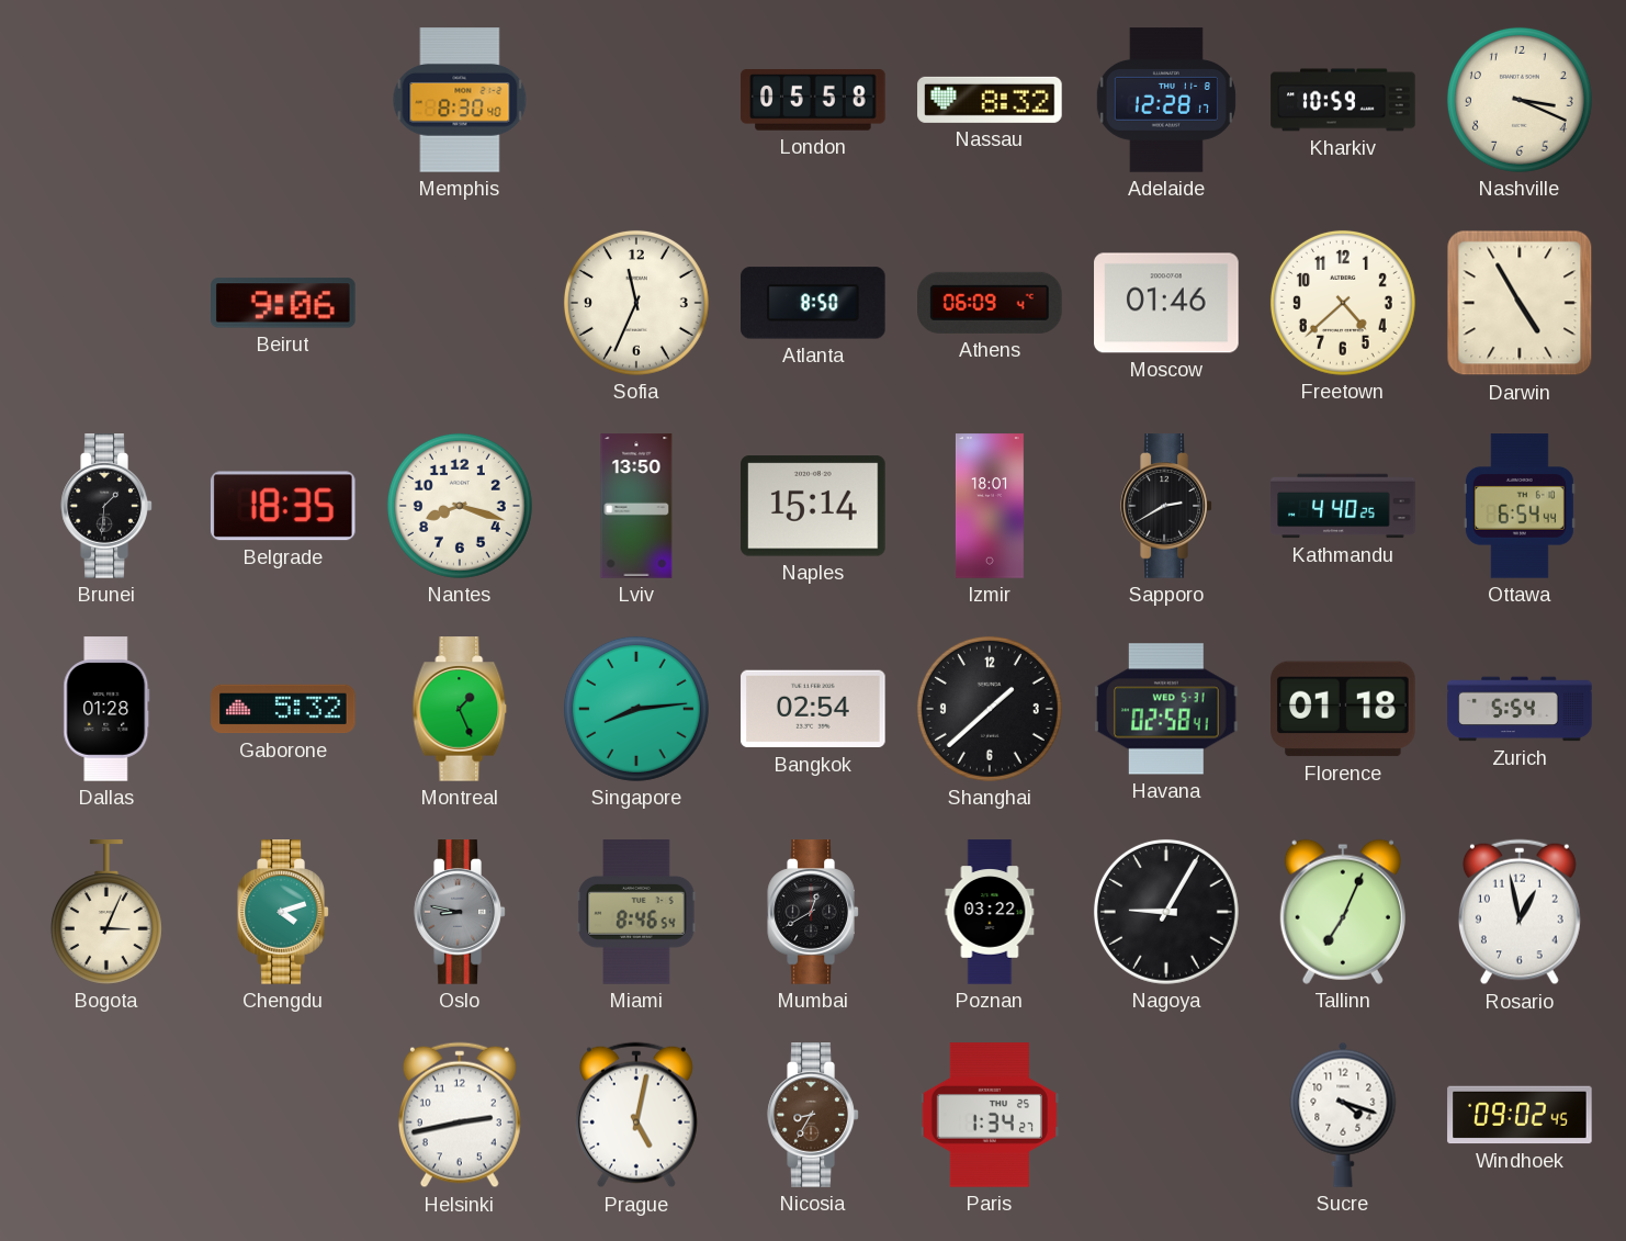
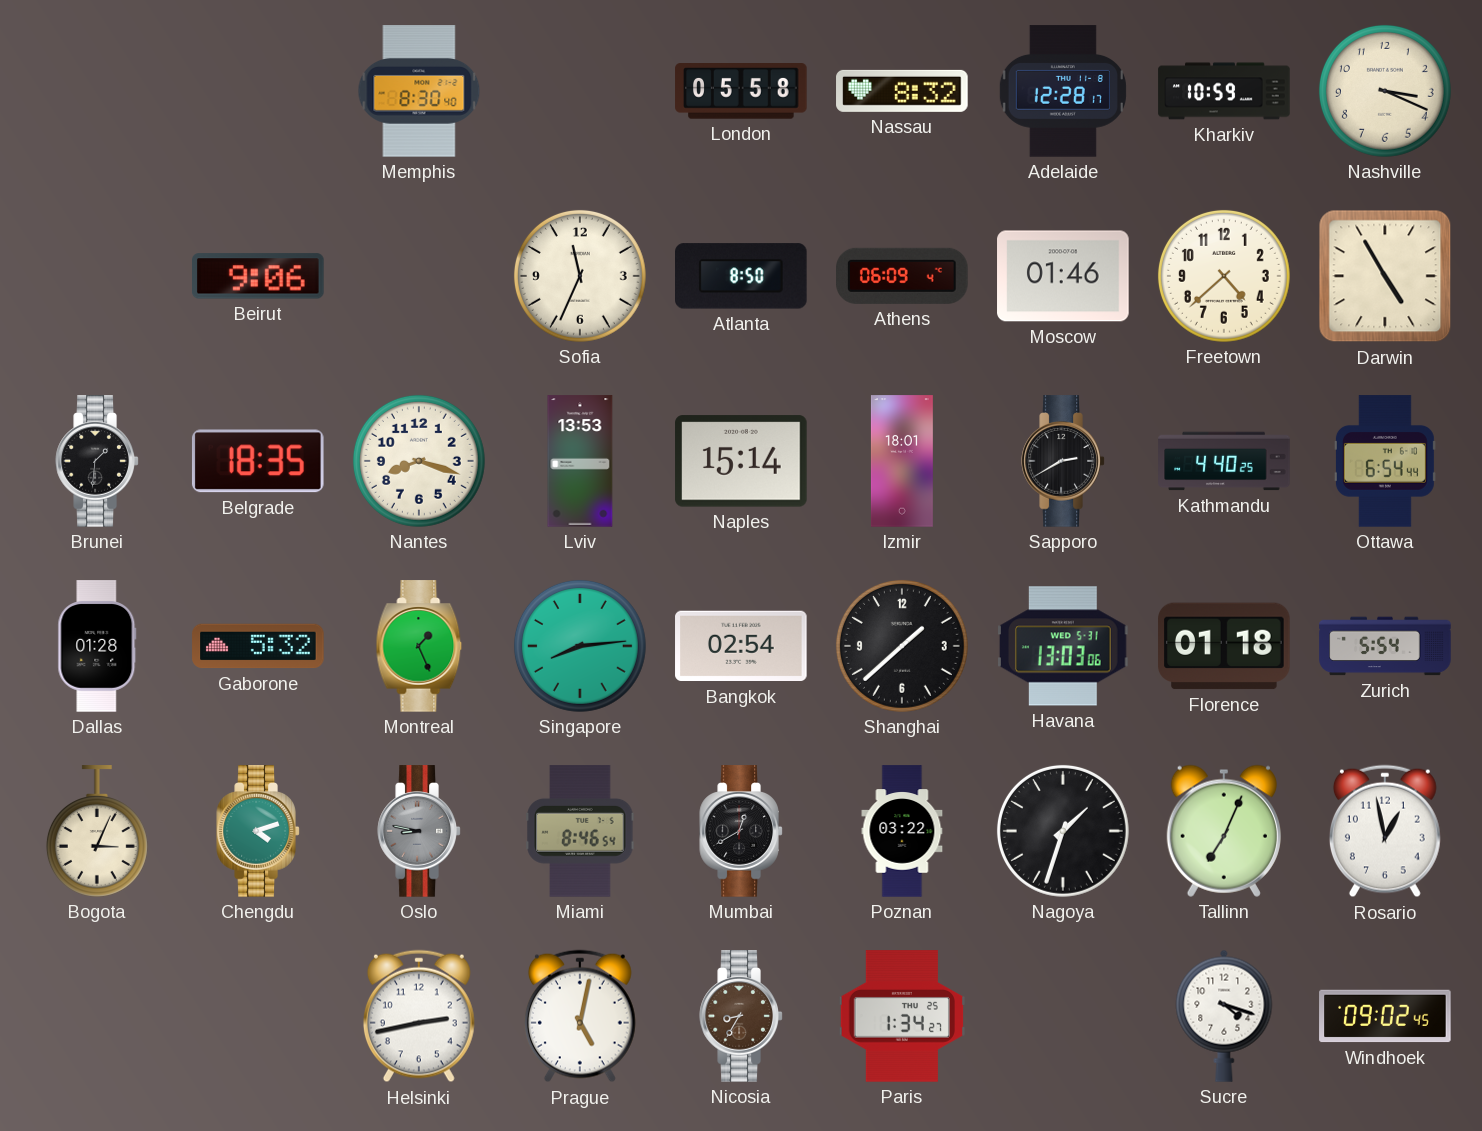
Lviv: 13:50 -> 13:53
Havana: 02:58 -> 13:03
Nagoya: 9:05 -> 1:33
